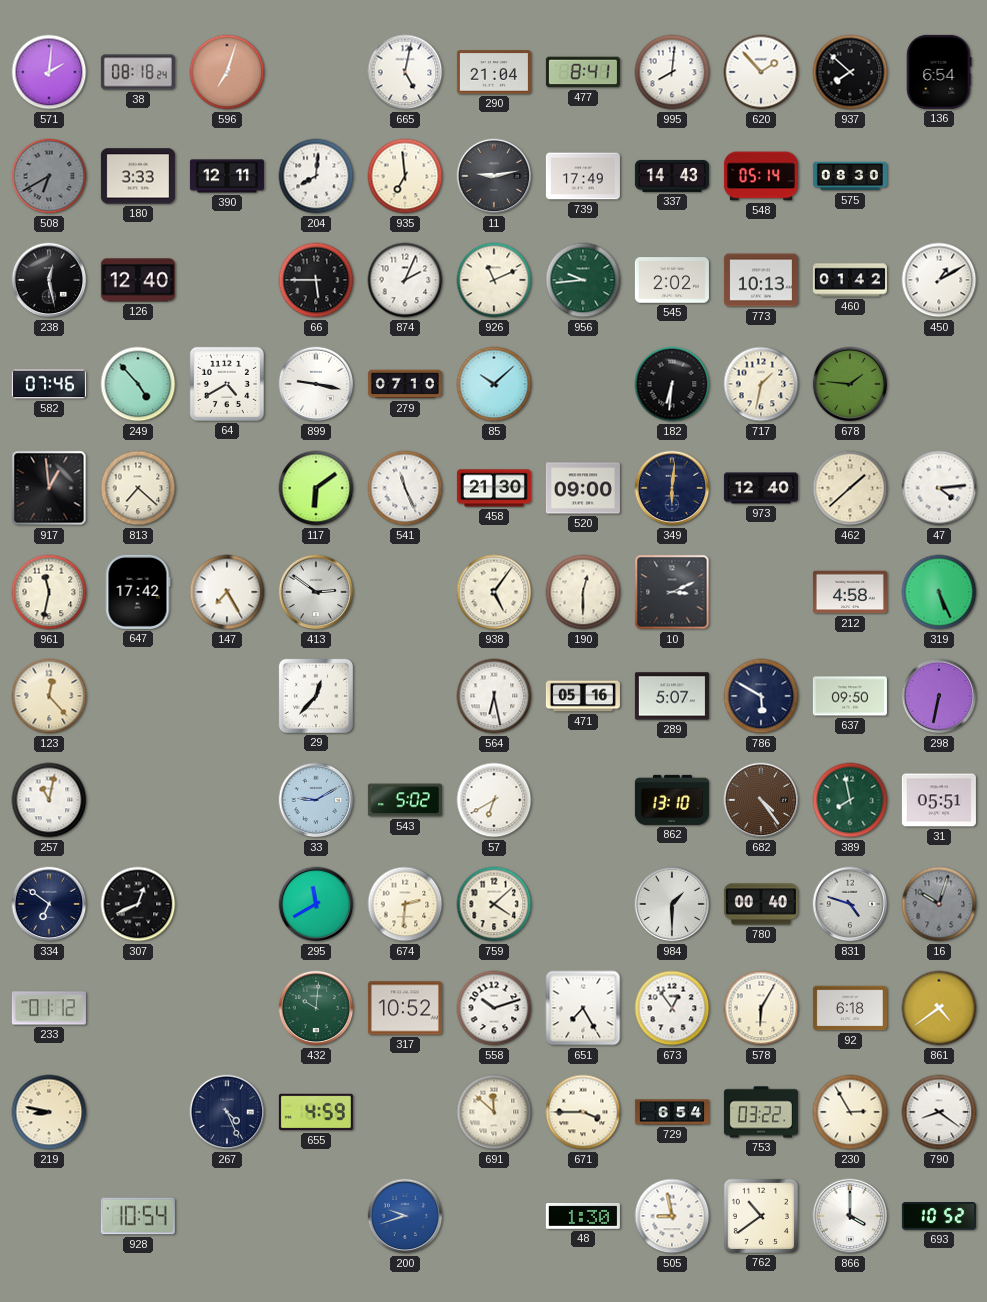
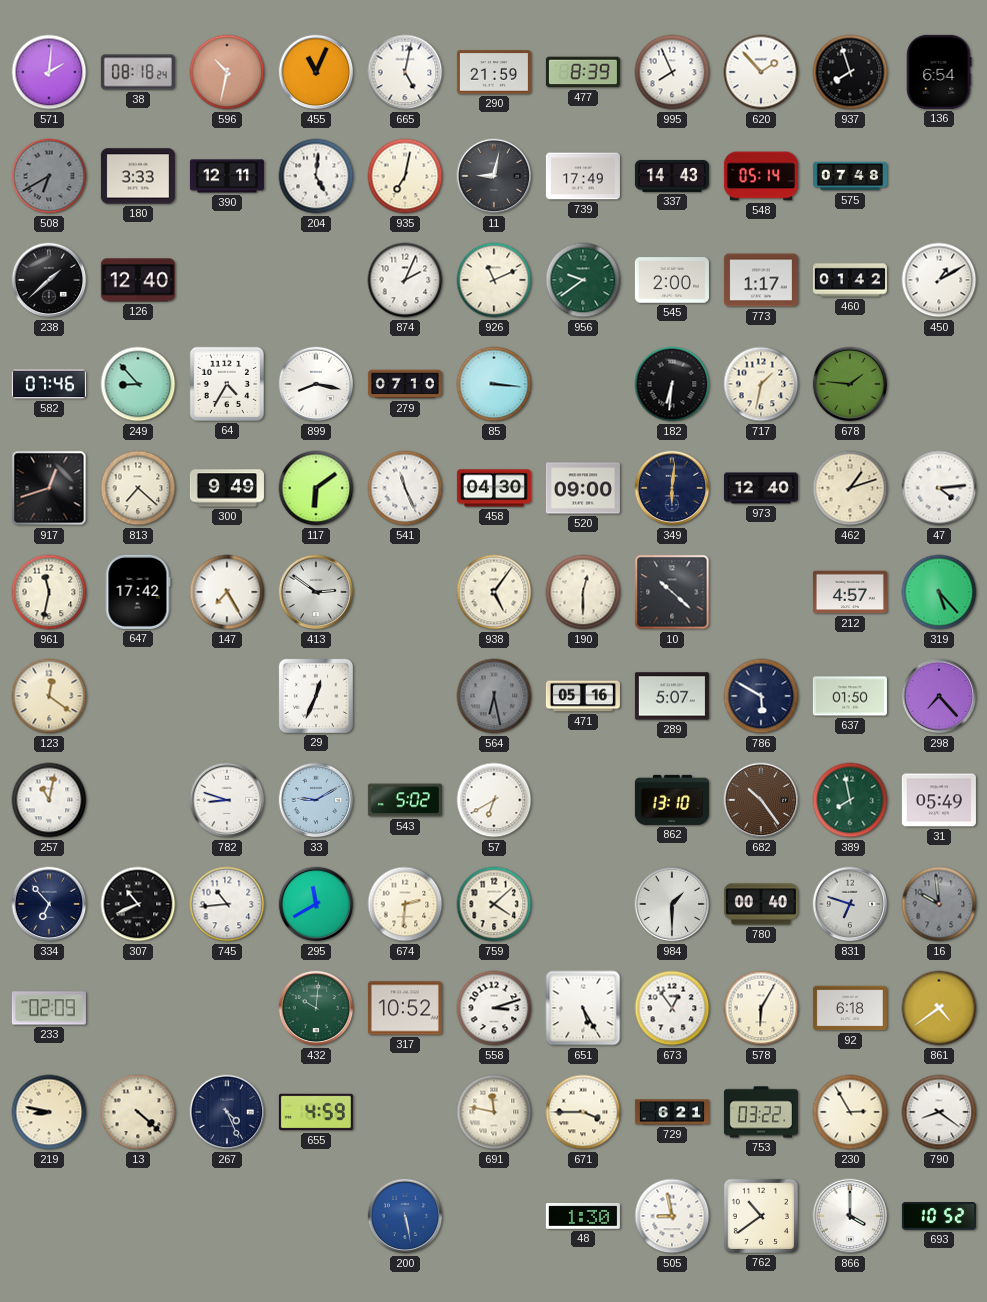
596: 7:03 -> 10:32
455: none -> 11:04
290: 21:04 -> 21:59
477: 8:41 -> 8:39
995: 8:01 -> 7:56
937: 7:52 -> 7:57
204: 8:01 -> 5:01
935: 6:59 -> 7:02
11: 9:13 -> 9:02
575: 08:30 -> 07:48
238: 12:28 -> 1:38
66: 5:45 -> none
956: 9:44 -> 9:39
545: 2:02 -> 2:00
773: 10:13 -> 1:17
249: 4:53 -> 8:53
64: 4:40 -> 4:35
899: 9:17 -> 8:17
85: 10:08 -> 3:16
917: 12:59 -> 12:42
300: none -> 9:49
458: 21:30 -> 04:30
462: 1:38 -> 1:12
10: 3:11 -> 10:22
212: 4:58 -> 4:57
319: 5:26 -> 5:23
123: 12:23 -> 12:21
29: 12:37 -> 12:34
564 dial: white -> grey
637: 09:50 -> 01:50
298: 6:32 -> 7:23
782: none -> 8:48
682: 4:24 -> 10:24
31: 05:51 -> 05:49
334: 6:51 -> 6:53
307: 12:41 -> 10:41
745: none -> 10:44
831: 4:48 -> 6:48
16: 10:03 -> 9:59
233: 01:12 -> 02:09
558: 10:12 -> 3:12
651: 7:25 -> 5:25
13: none -> 4:22
691: 11:52 -> 11:47
729: 6:54 -> 6:21
928: 10:54 -> none
200: 9:42 -> 5:28
